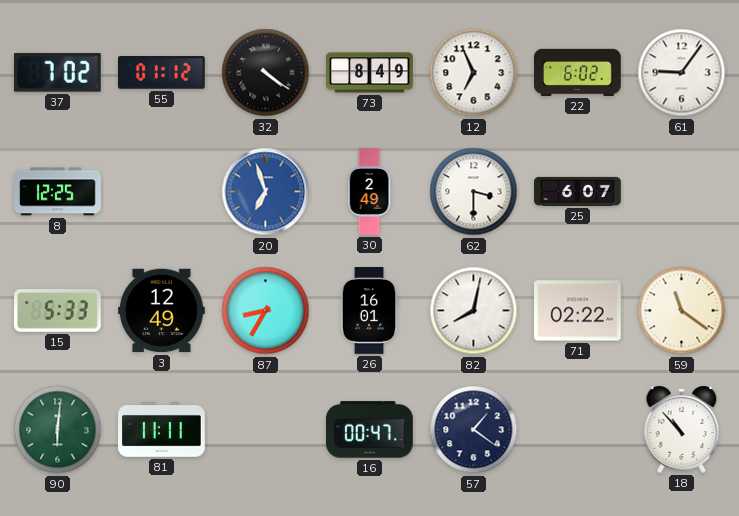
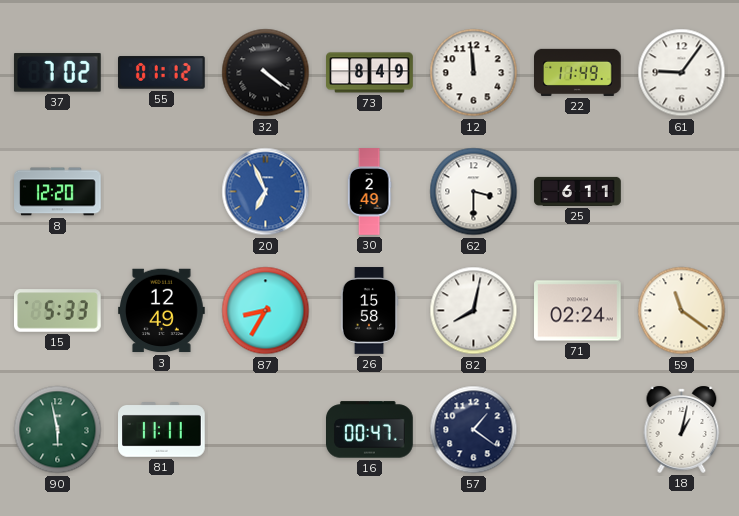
12: 6:56 -> 11:59
22: 6:02 -> 11:49
8: 12:25 -> 12:20
20: 6:57 -> 6:56
25: 6:07 -> 6:11
26: 16:01 -> 15:58
71: 02:22 -> 02:24
90: 6:01 -> 5:58
18: 10:53 -> 1:02
